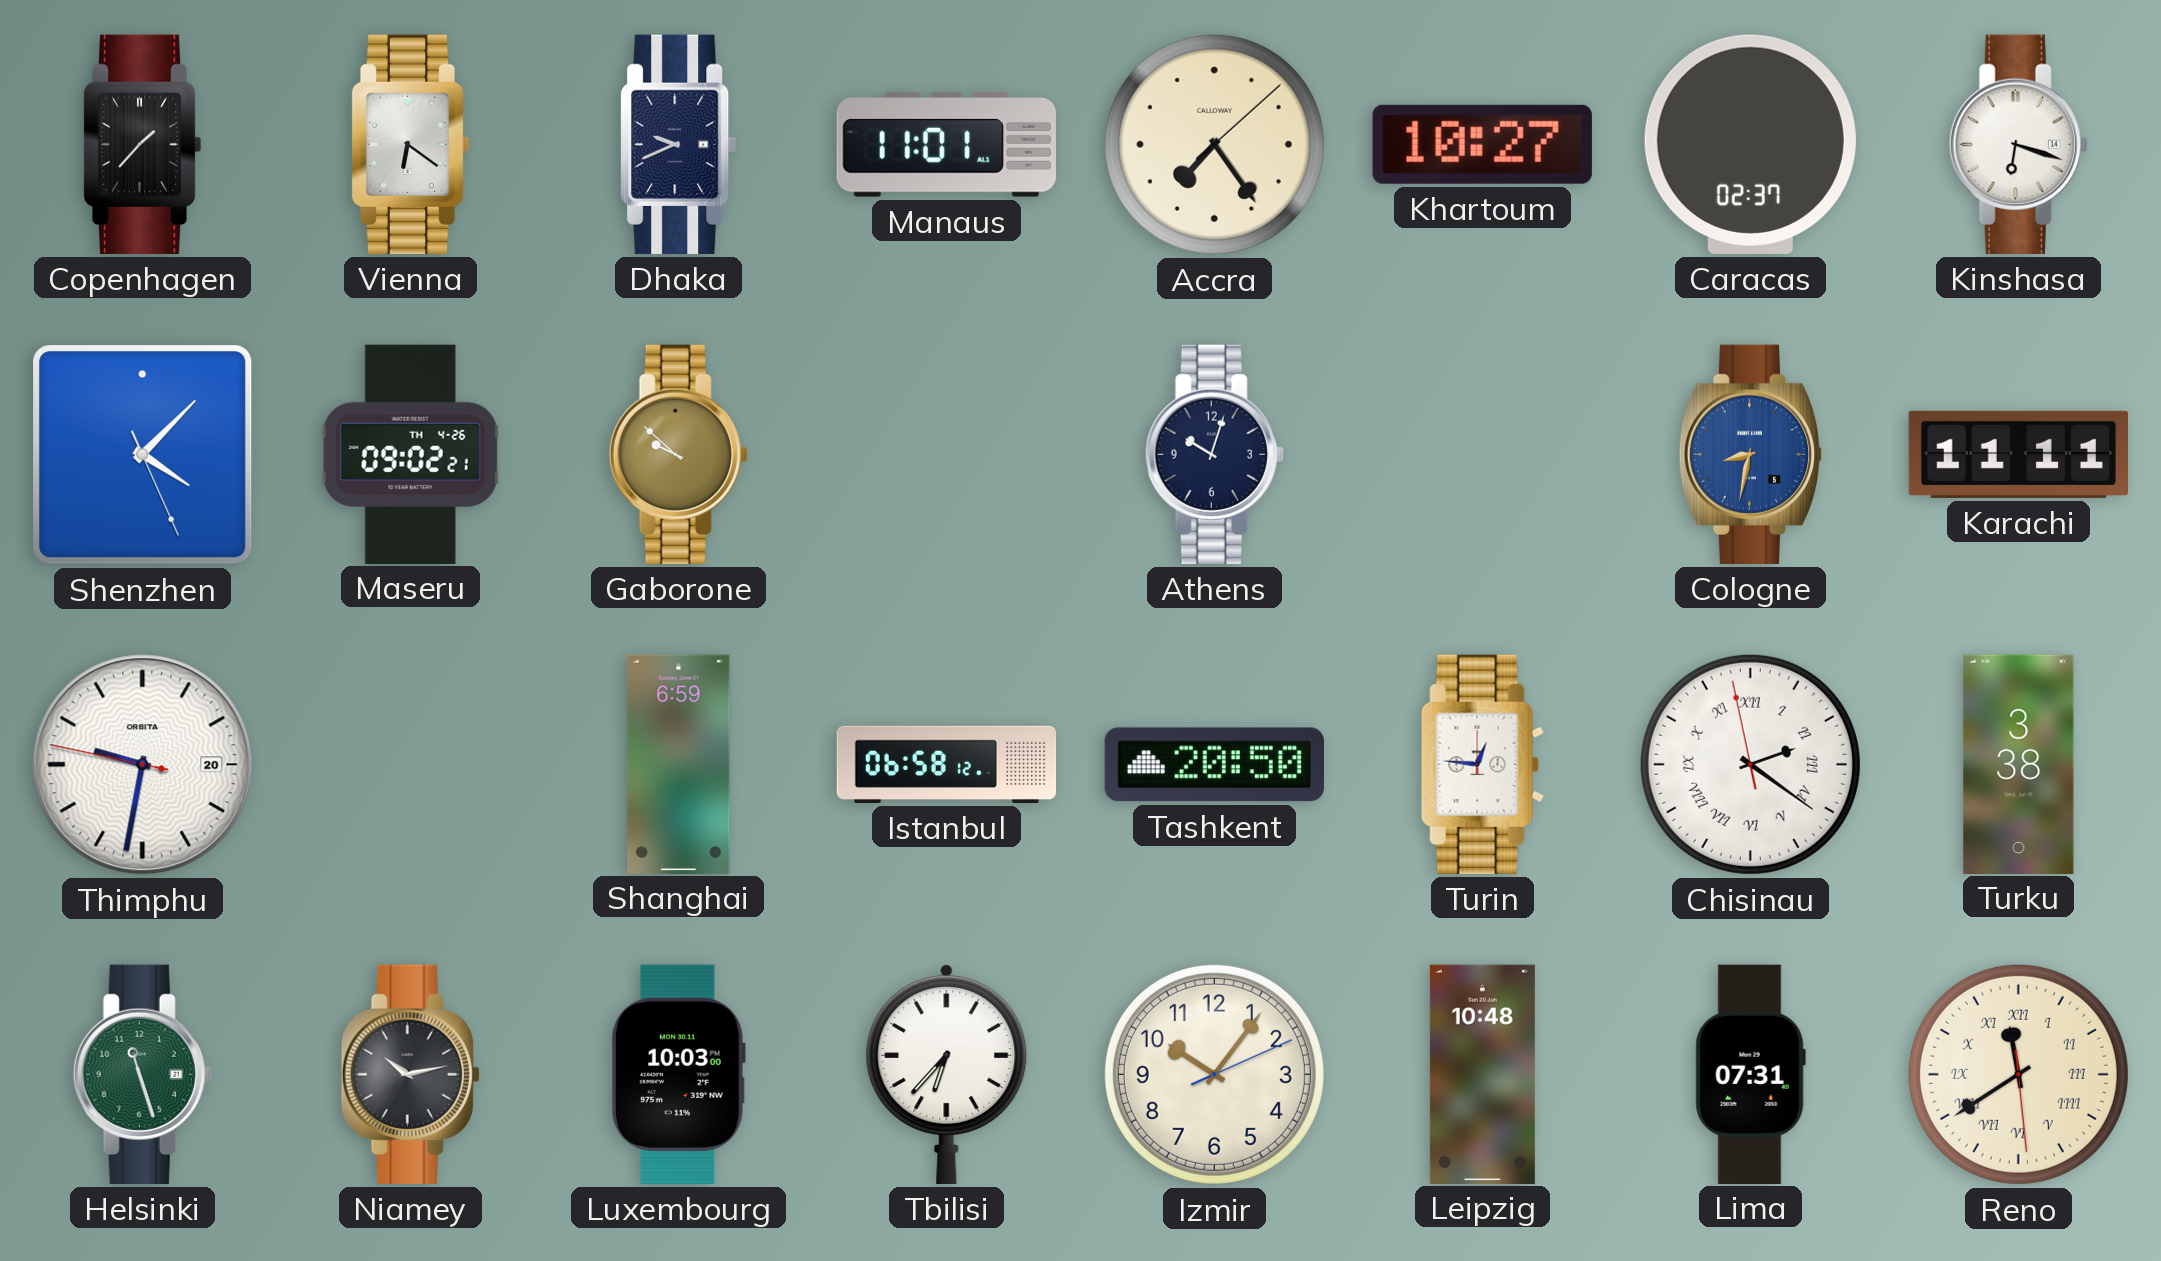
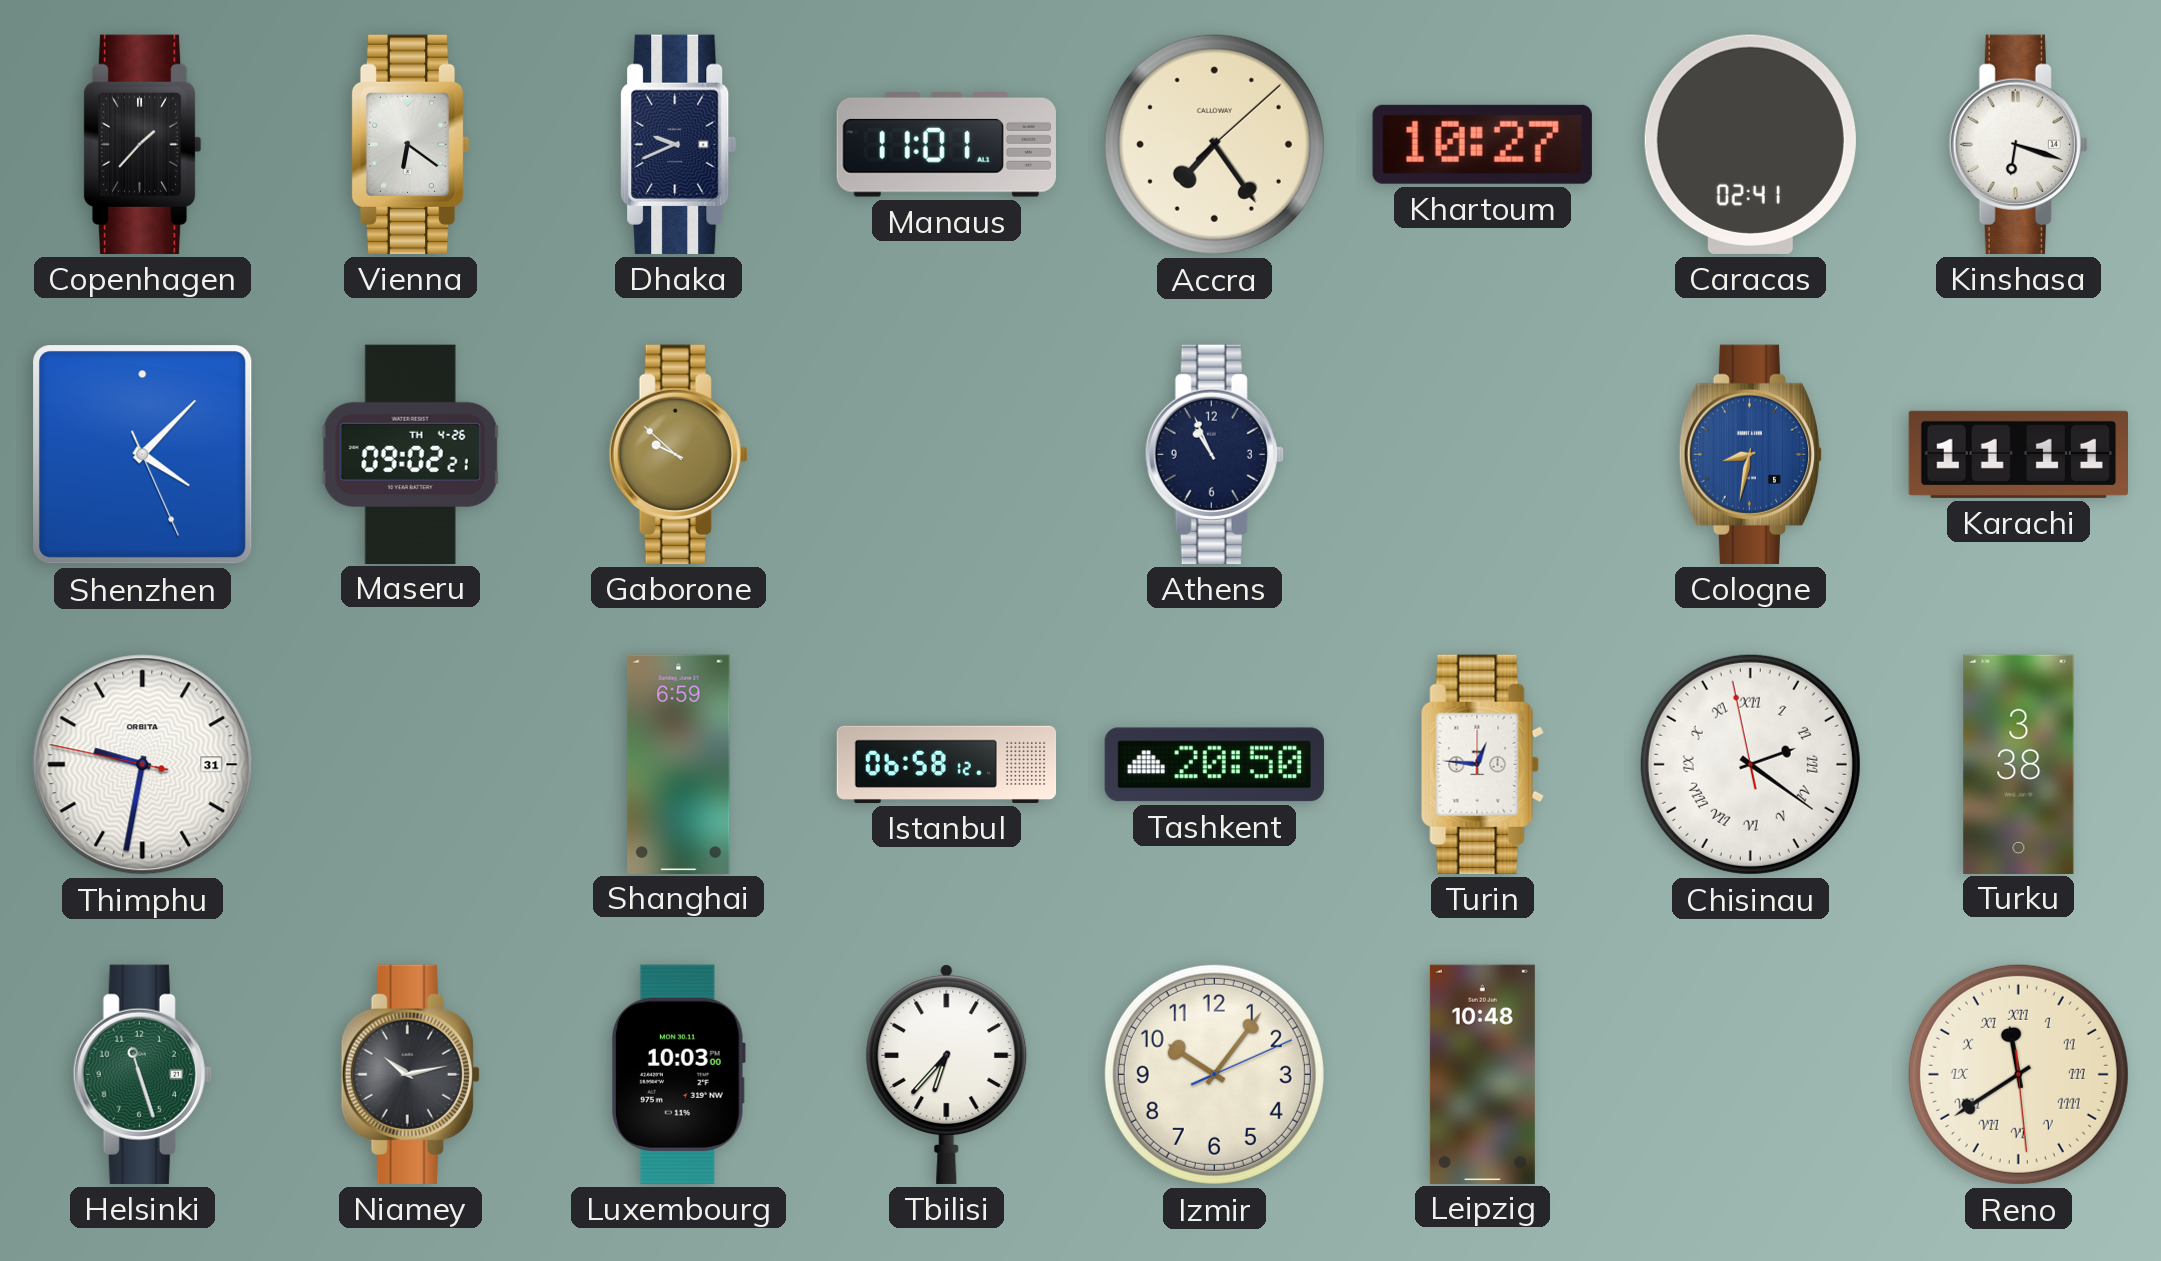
Caracas: 02:37 -> 02:41
Athens: 10:03 -> 10:56
Thimphu date: 20 -> 31
Lima: 07:31 -> none
